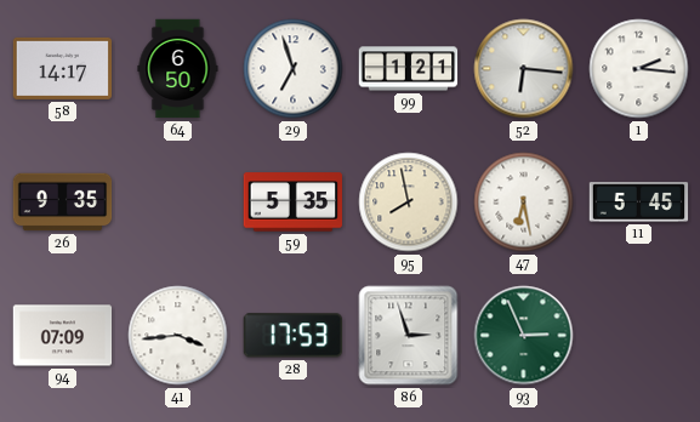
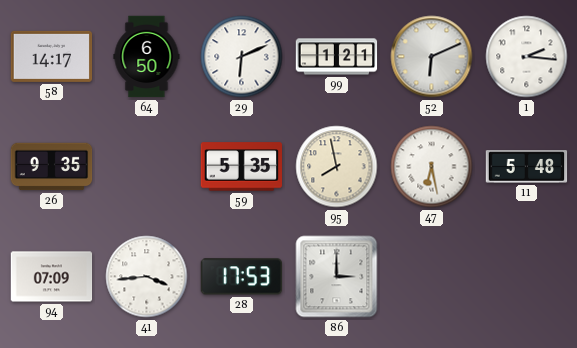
29: 6:57 -> 6:11
52: 6:16 -> 6:11
11: 5:45 -> 5:48
86: 2:57 -> 3:00
93: 2:56 -> none
